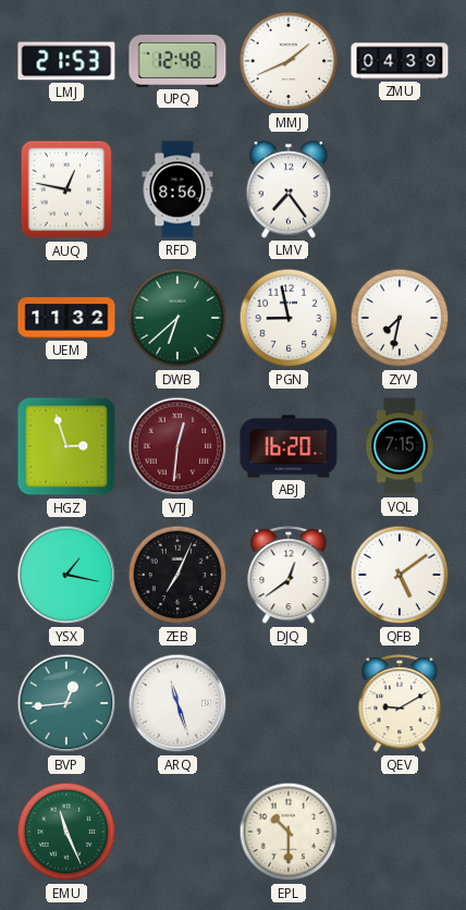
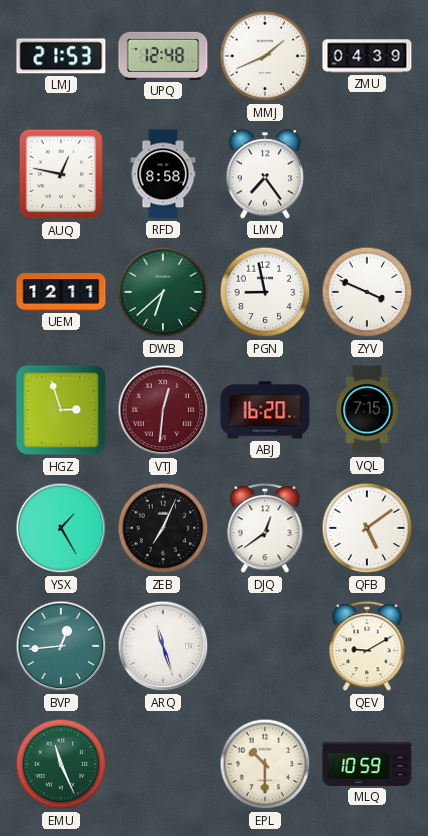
RFD: 8:56 -> 8:58
UEM: 11:32 -> 12:11
ZYV: 7:32 -> 3:49
YSX: 1:17 -> 1:25
MLQ: none -> 10:59
